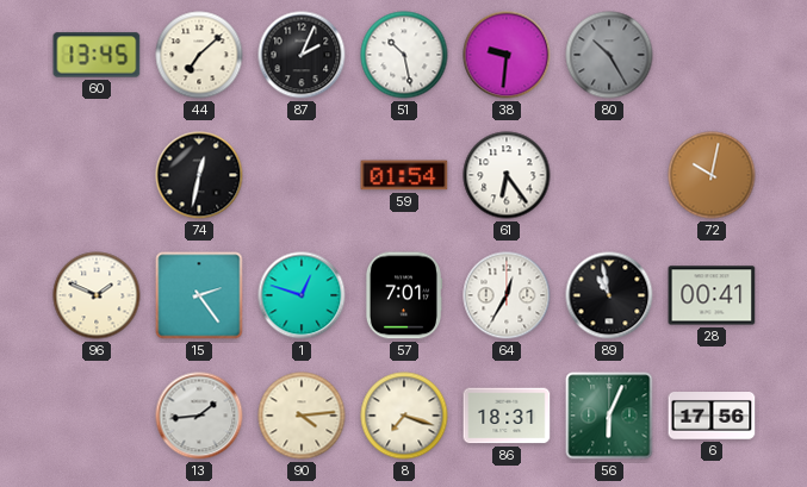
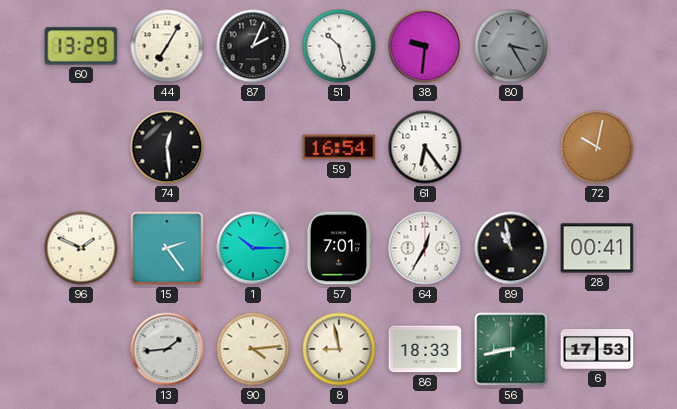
60: 13:45 -> 13:29
44: 7:08 -> 7:05
80: 10:25 -> 3:25
74: 12:32 -> 12:29
59: 01:54 -> 16:54
1: 12:48 -> 10:15
8: 7:18 -> 8:58
86: 18:31 -> 18:33
56: 6:04 -> 8:43
6: 17:56 -> 17:53
